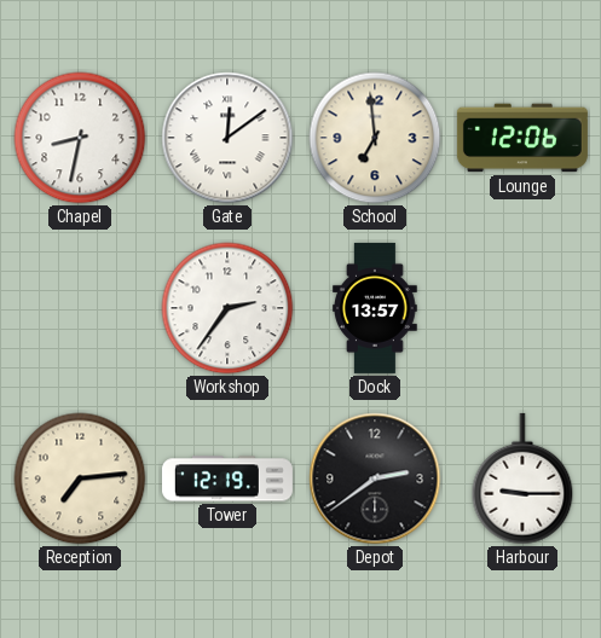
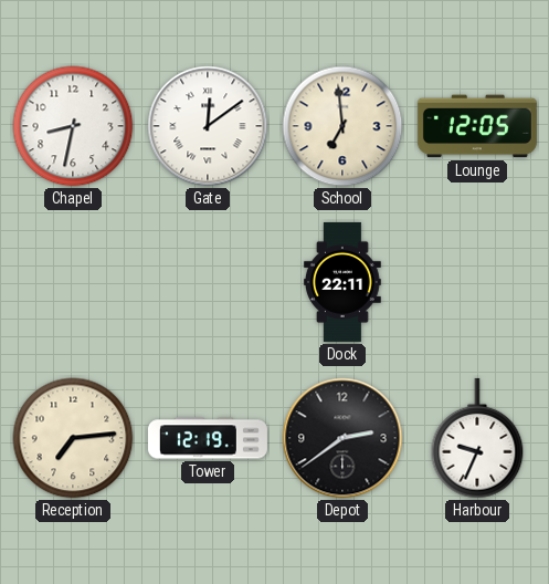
Lounge: 12:06 -> 12:05
Workshop: 2:36 -> none
Dock: 13:57 -> 22:11
Harbour: 9:15 -> 9:34
